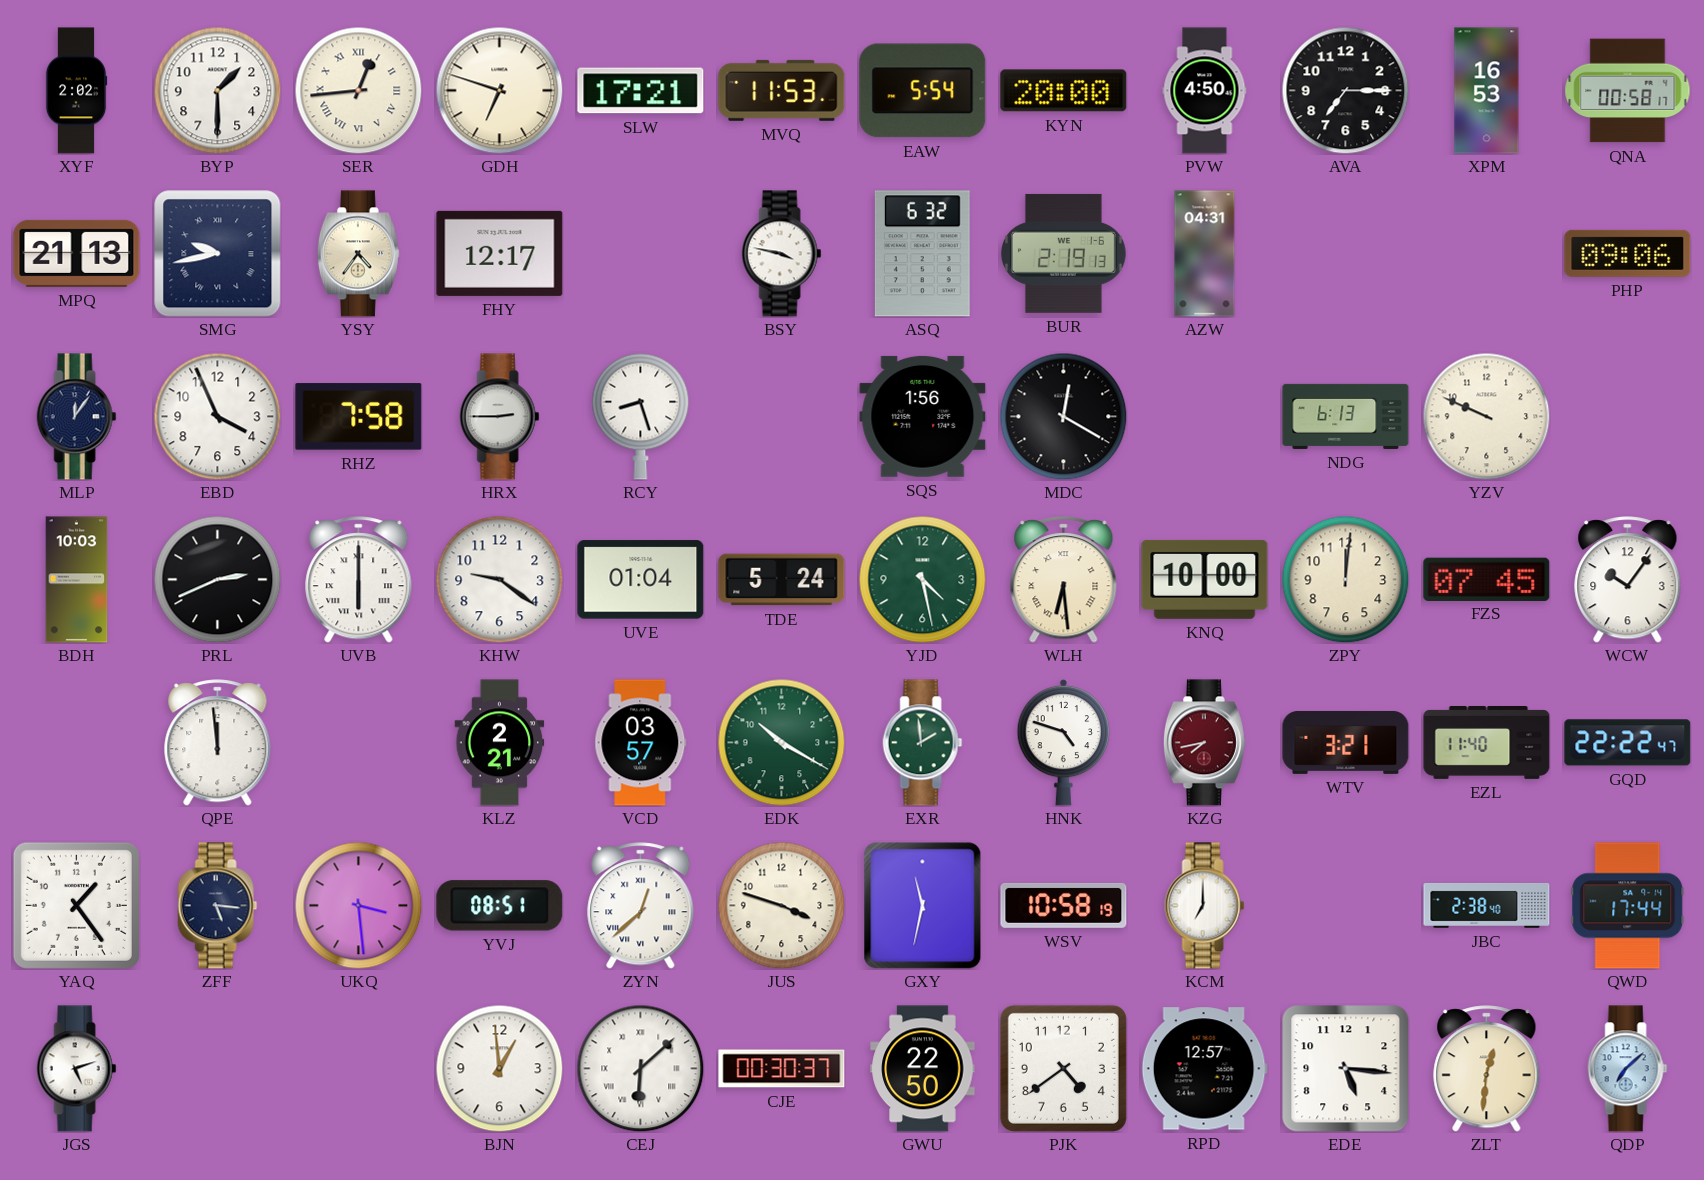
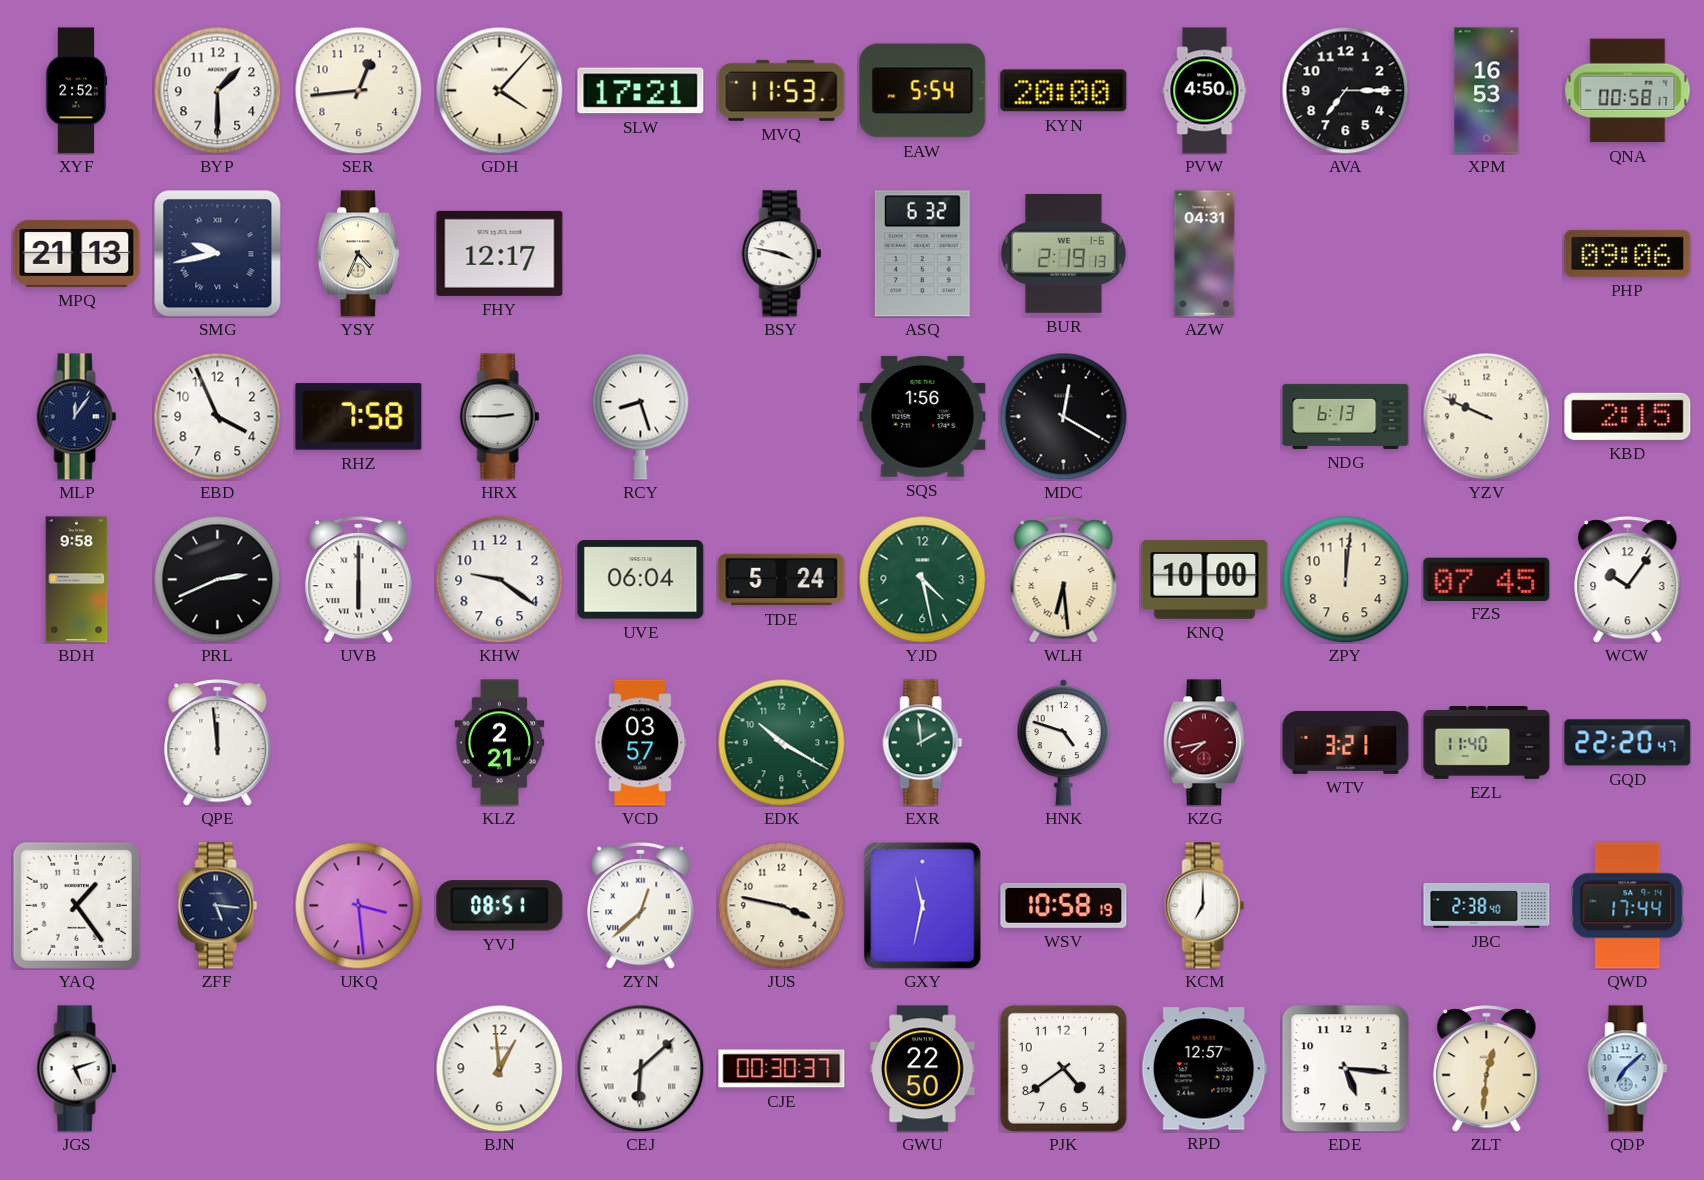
XYF: 2:02 -> 2:52
SER numerals: Roman -> Arabic
GDH: 6:48 -> 4:07
YSY: 4:36 -> 4:34
KBD: none -> 2:15
BDH: 10:03 -> 9:58
UVE: 01:04 -> 06:04
GQD: 22:22 -> 22:20
JUS: 3:48 -> 3:47
